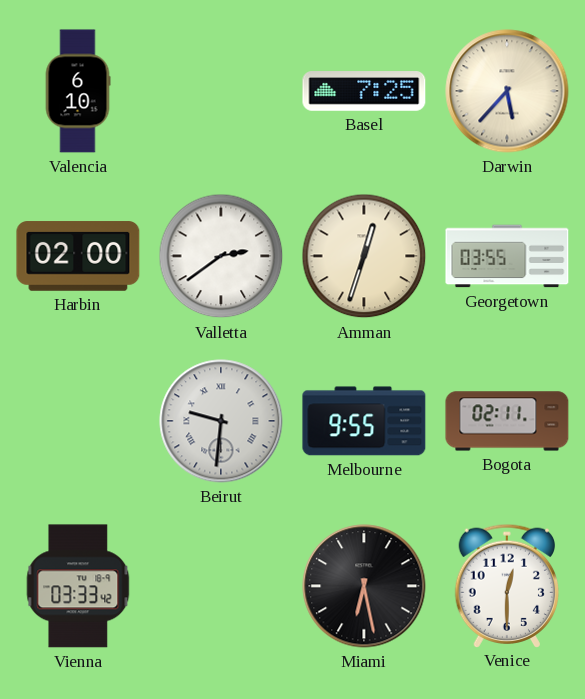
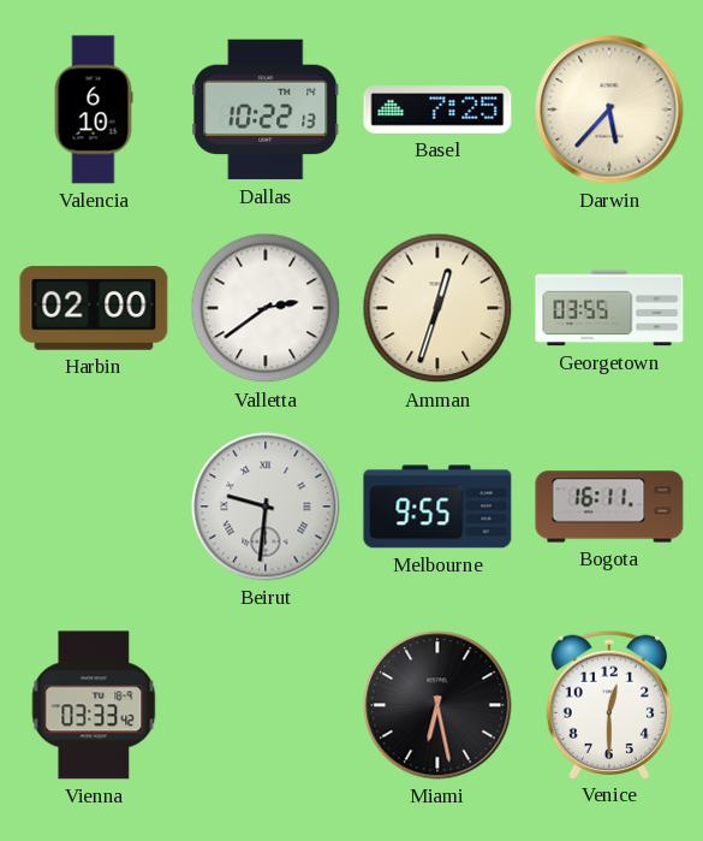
Dallas: none -> 10:22
Bogota: 02:11 -> 16:11
